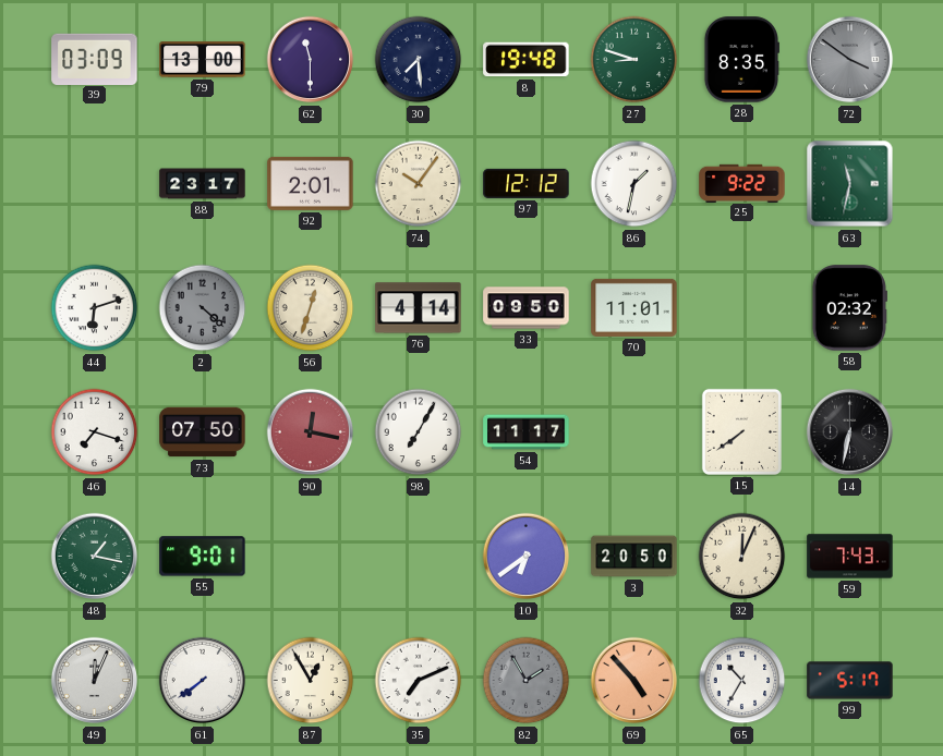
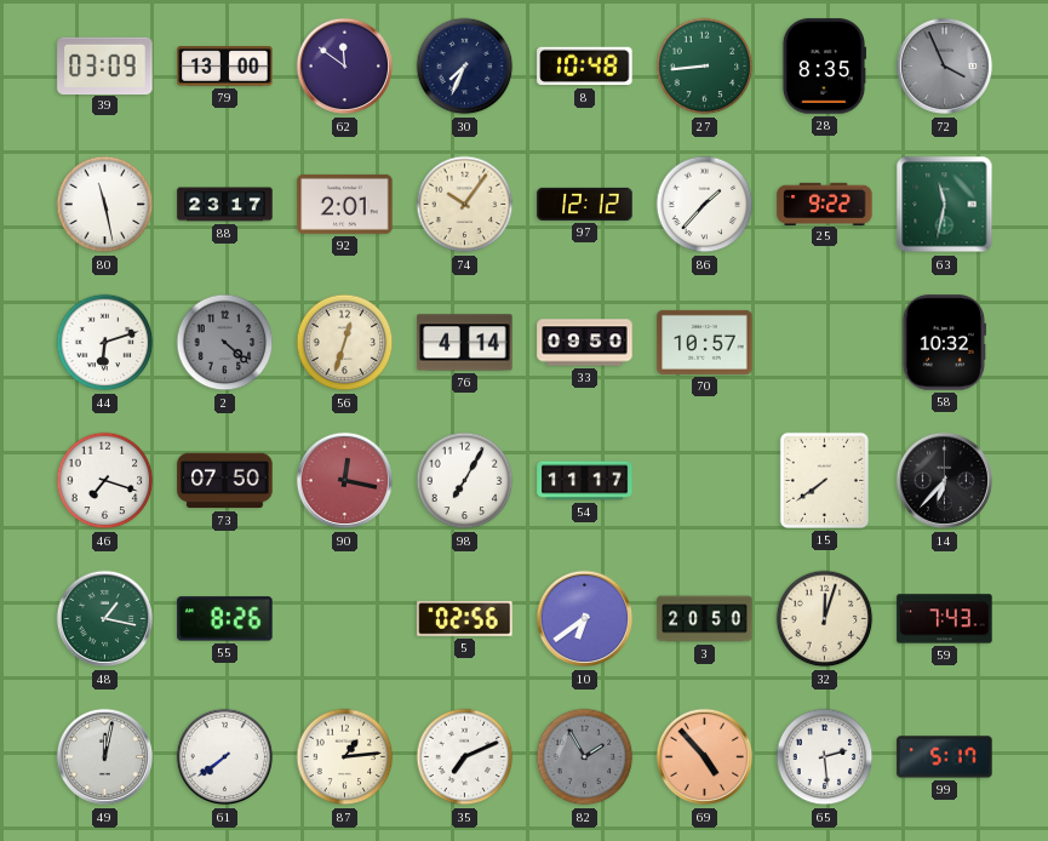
62: 11:30 -> 11:51
30: 7:29 -> 7:34
8: 19:48 -> 10:48
27: 8:48 -> 8:44
72: 3:51 -> 3:56
80: none -> 11:28
86: 1:32 -> 1:37
70: 11:01 -> 10:57
58: 02:32 -> 10:32
14: 6:32 -> 6:37
55: 9:01 -> 8:26
5: none -> 02:56
32: 12:04 -> 12:03
49: 12:04 -> 12:02
87: 12:55 -> 1:14
65: 10:35 -> 2:29
